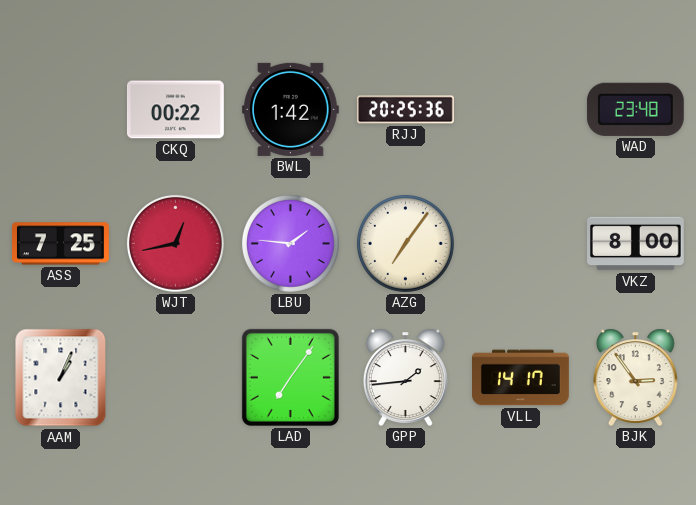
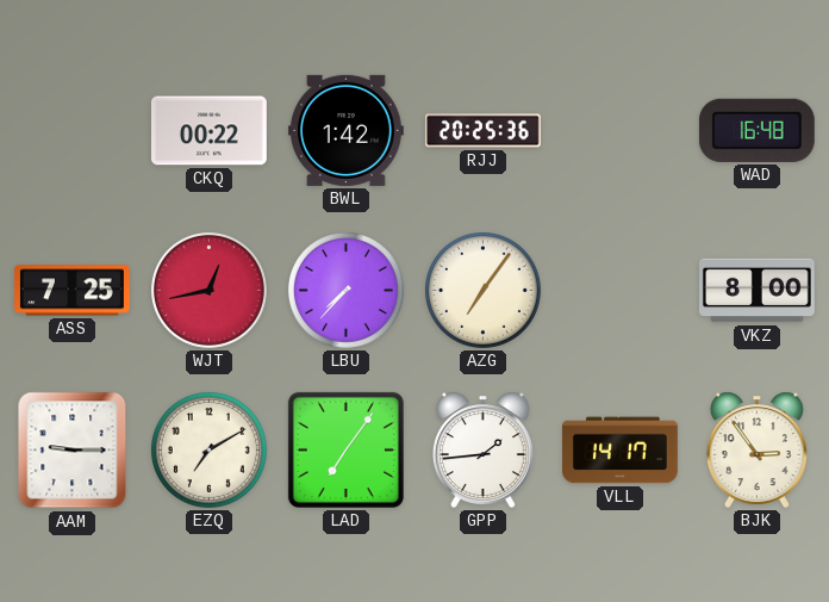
WAD: 23:48 -> 16:48
LBU: 1:46 -> 7:37
AAM: 1:04 -> 9:15
EZQ: none -> 7:10
